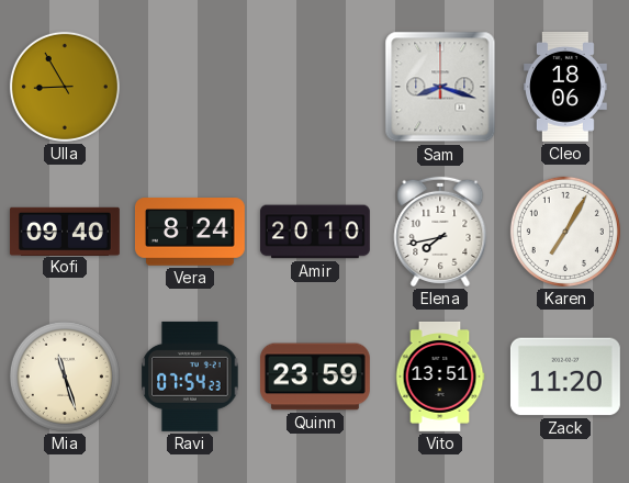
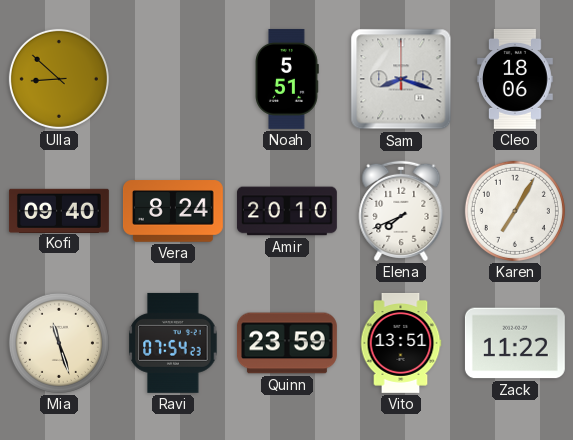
Ulla: 8:55 -> 8:52
Noah: none -> 5:51
Elena: 7:43 -> 7:41
Zack: 11:20 -> 11:22
